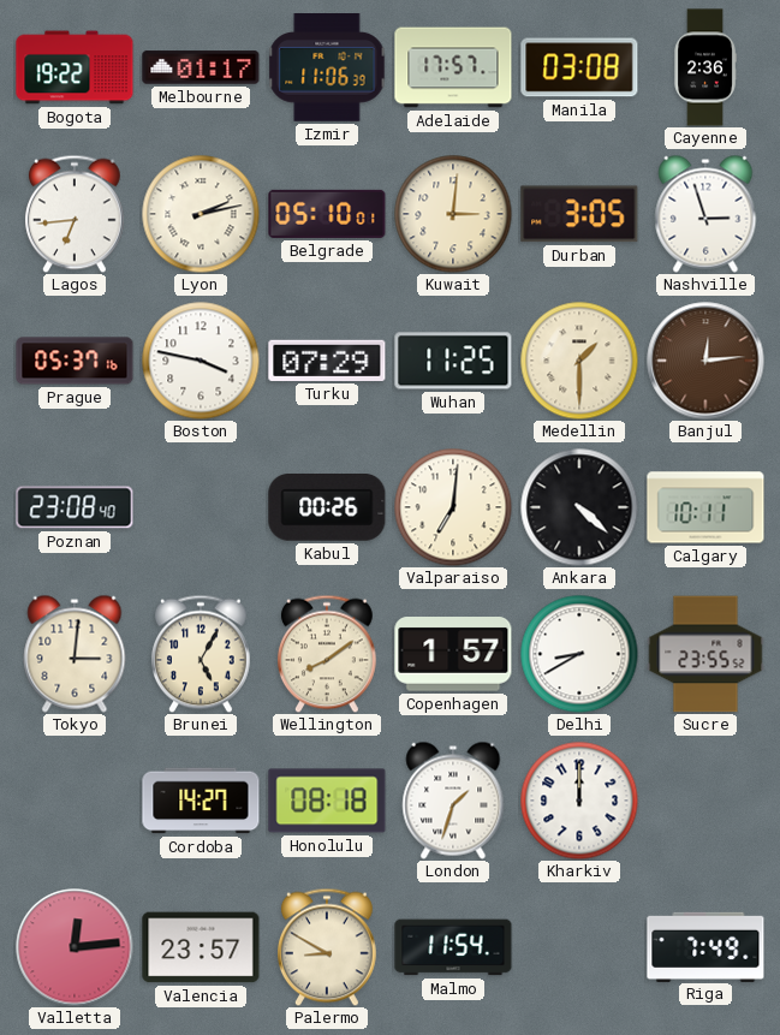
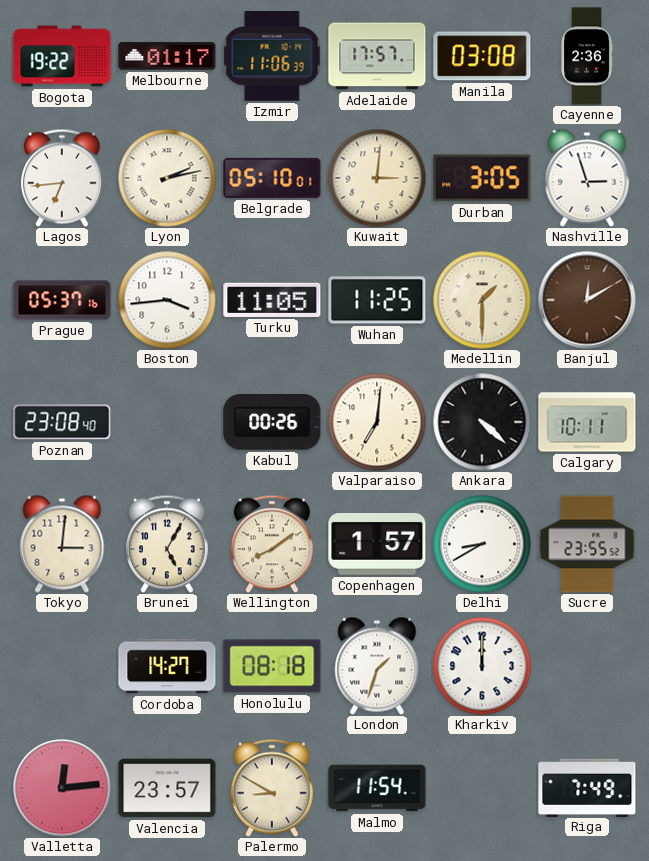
Boston: 3:47 -> 3:44
Turku: 07:29 -> 11:05
Banjul: 12:14 -> 12:10
